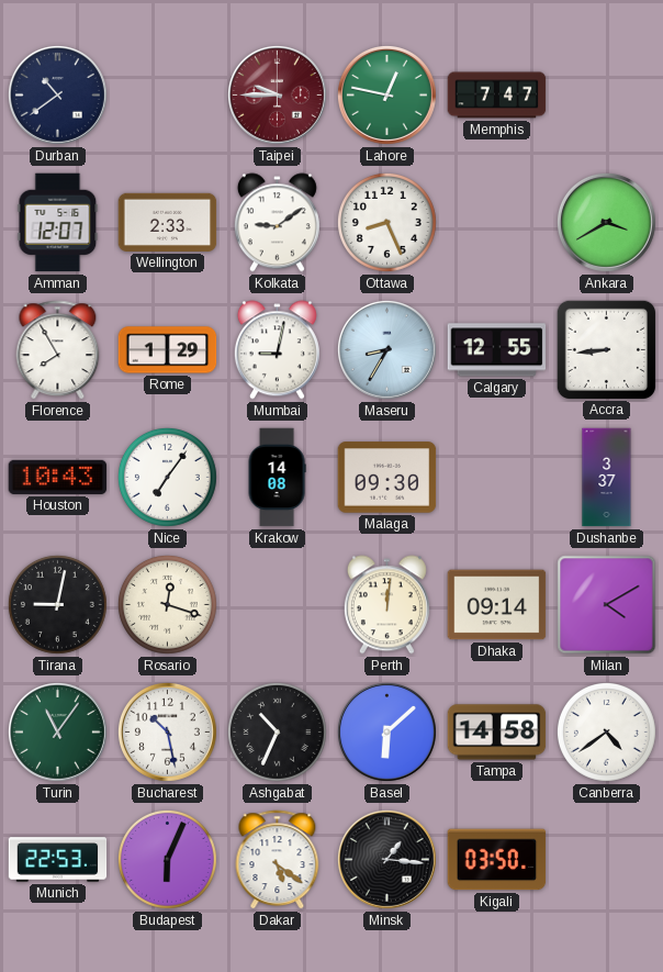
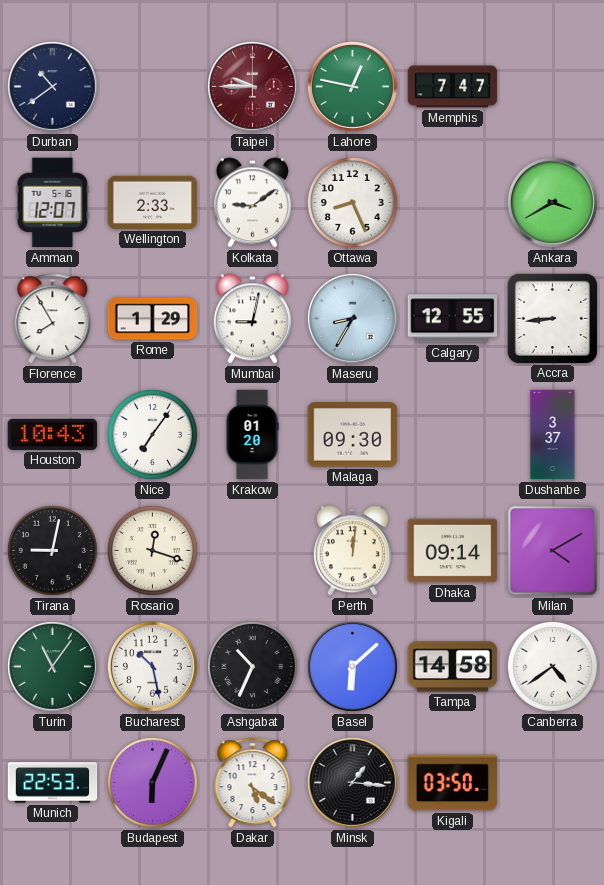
Krakow: 14:08 -> 01:20
